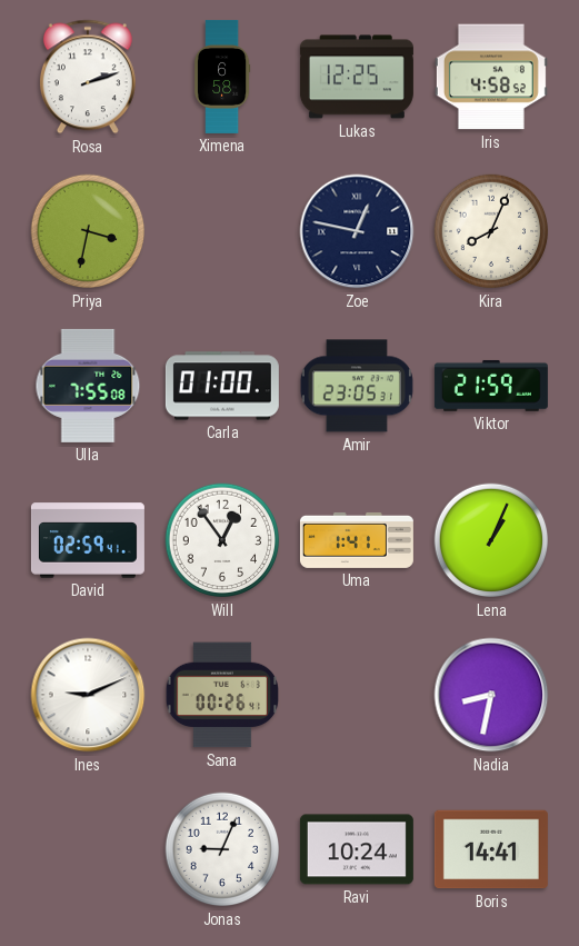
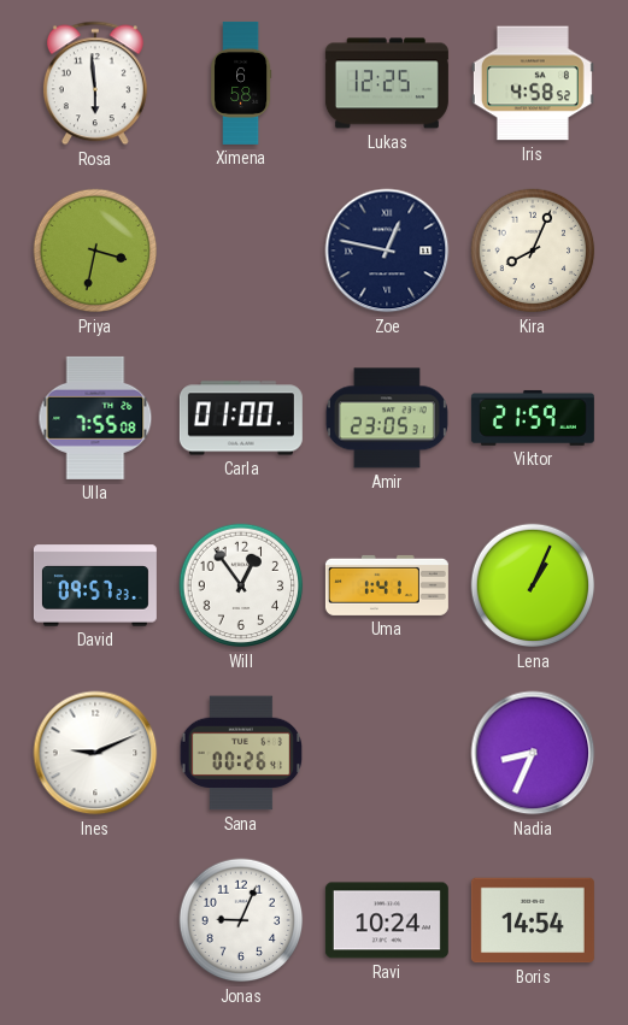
Rosa: 2:12 -> 5:59
David: 02:59 -> 09:57
Nadia: 8:32 -> 8:34
Boris: 14:41 -> 14:54
